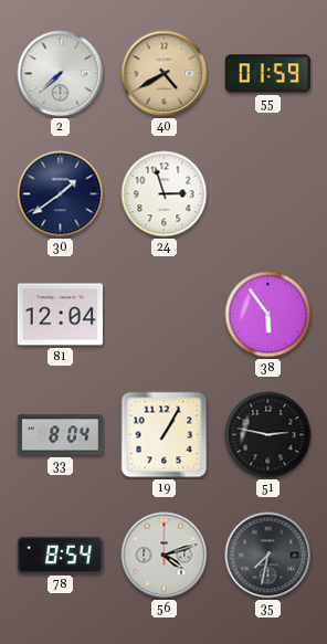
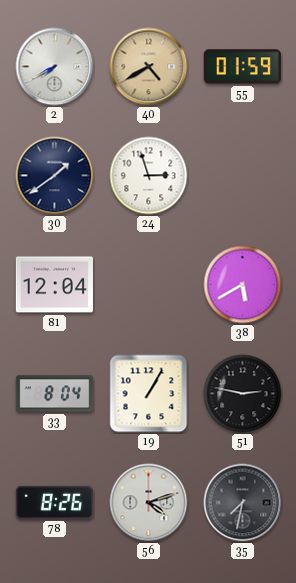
2: 7:38 -> 7:40
38: 5:54 -> 5:40
78: 8:54 -> 8:26
